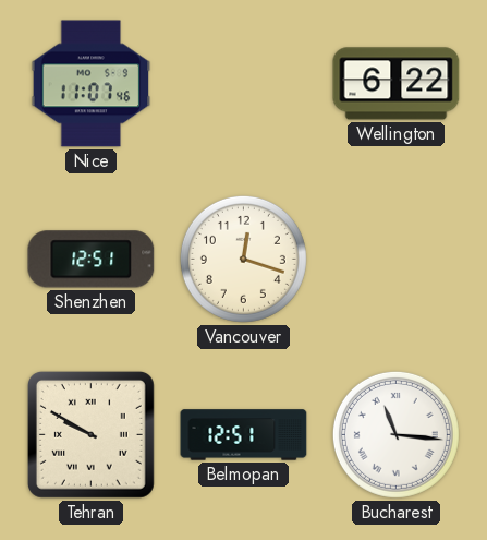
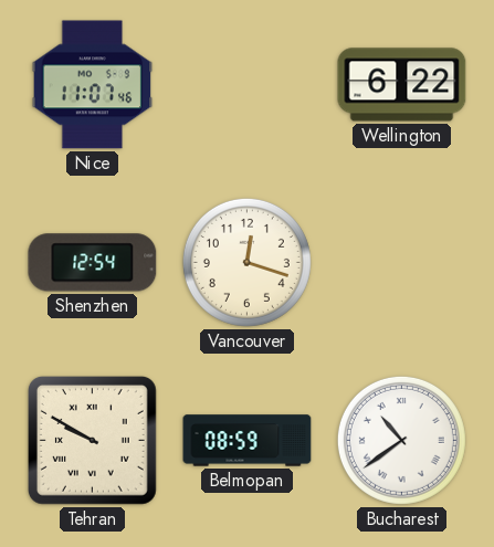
Shenzhen: 12:51 -> 12:54
Belmopan: 12:51 -> 08:59
Bucharest: 11:16 -> 10:39
